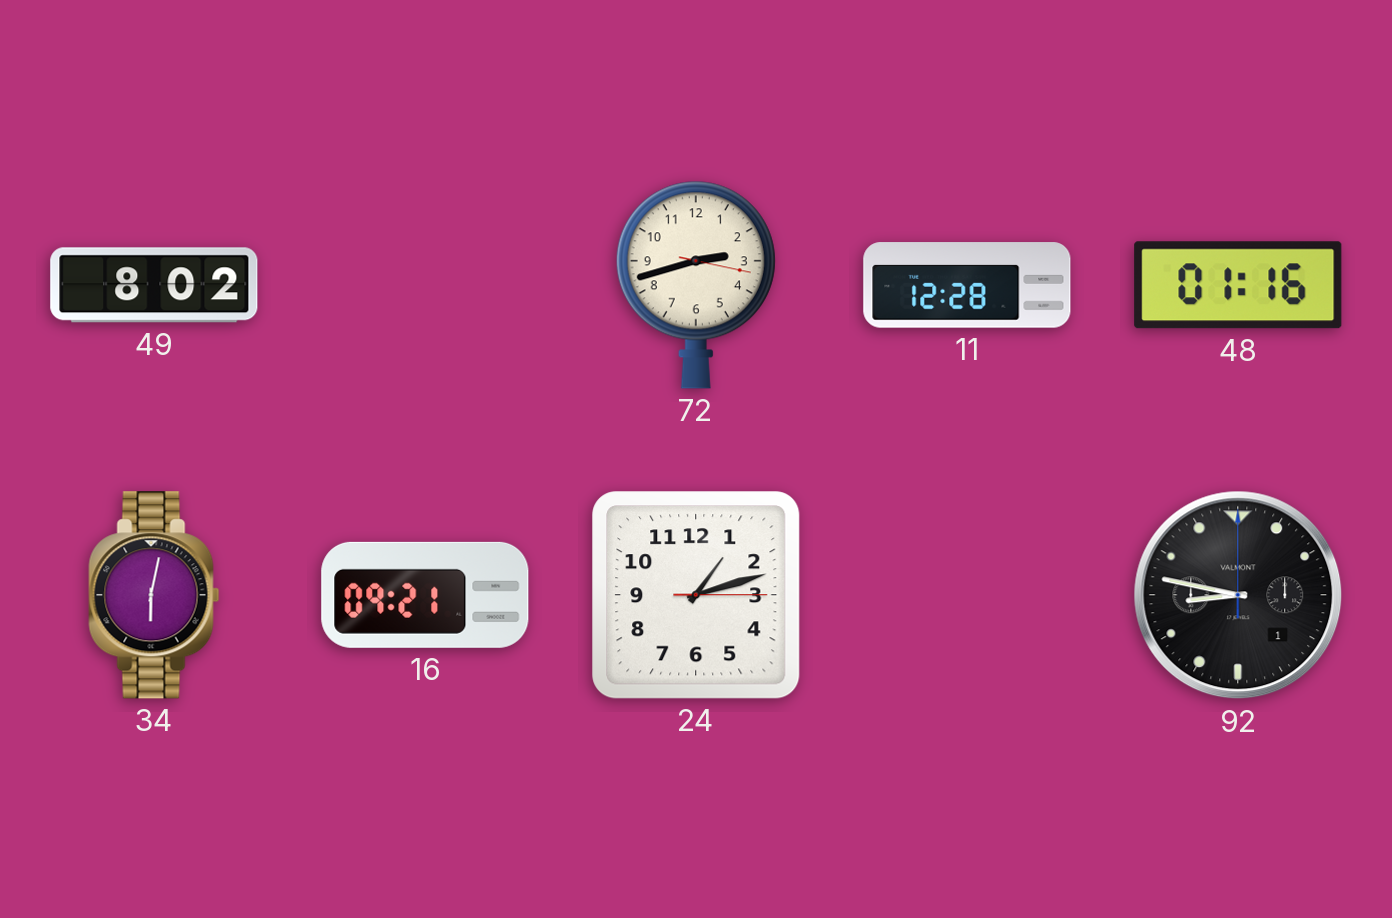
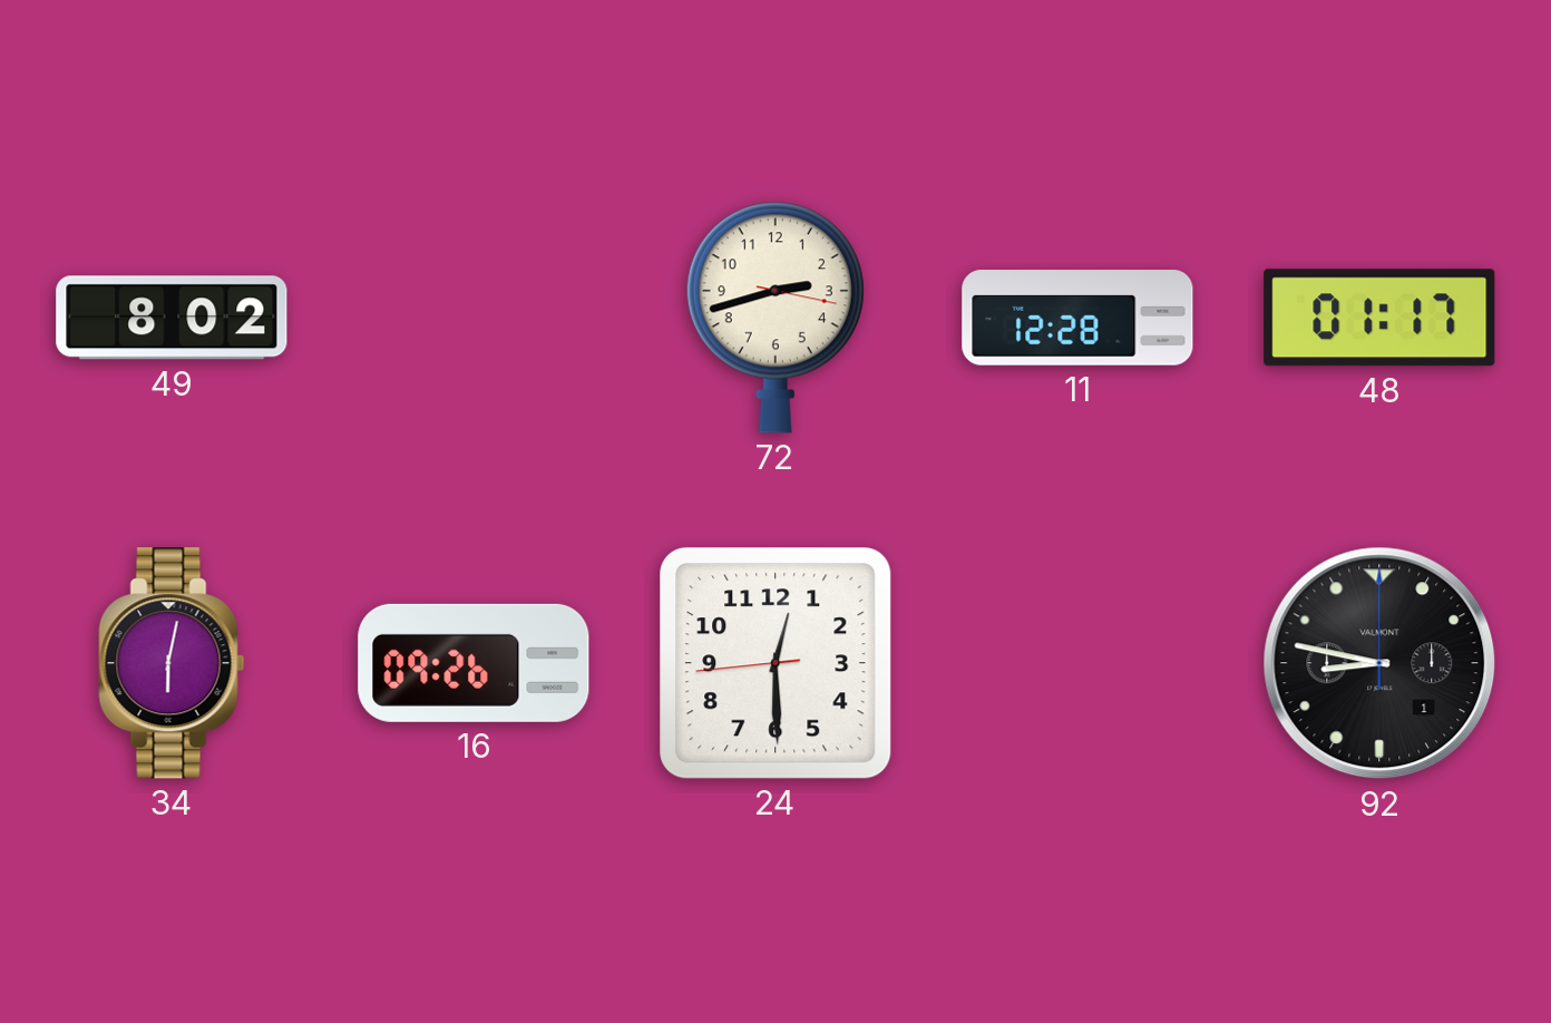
48: 01:16 -> 01:17
16: 09:21 -> 09:26
24: 1:12 -> 12:29
